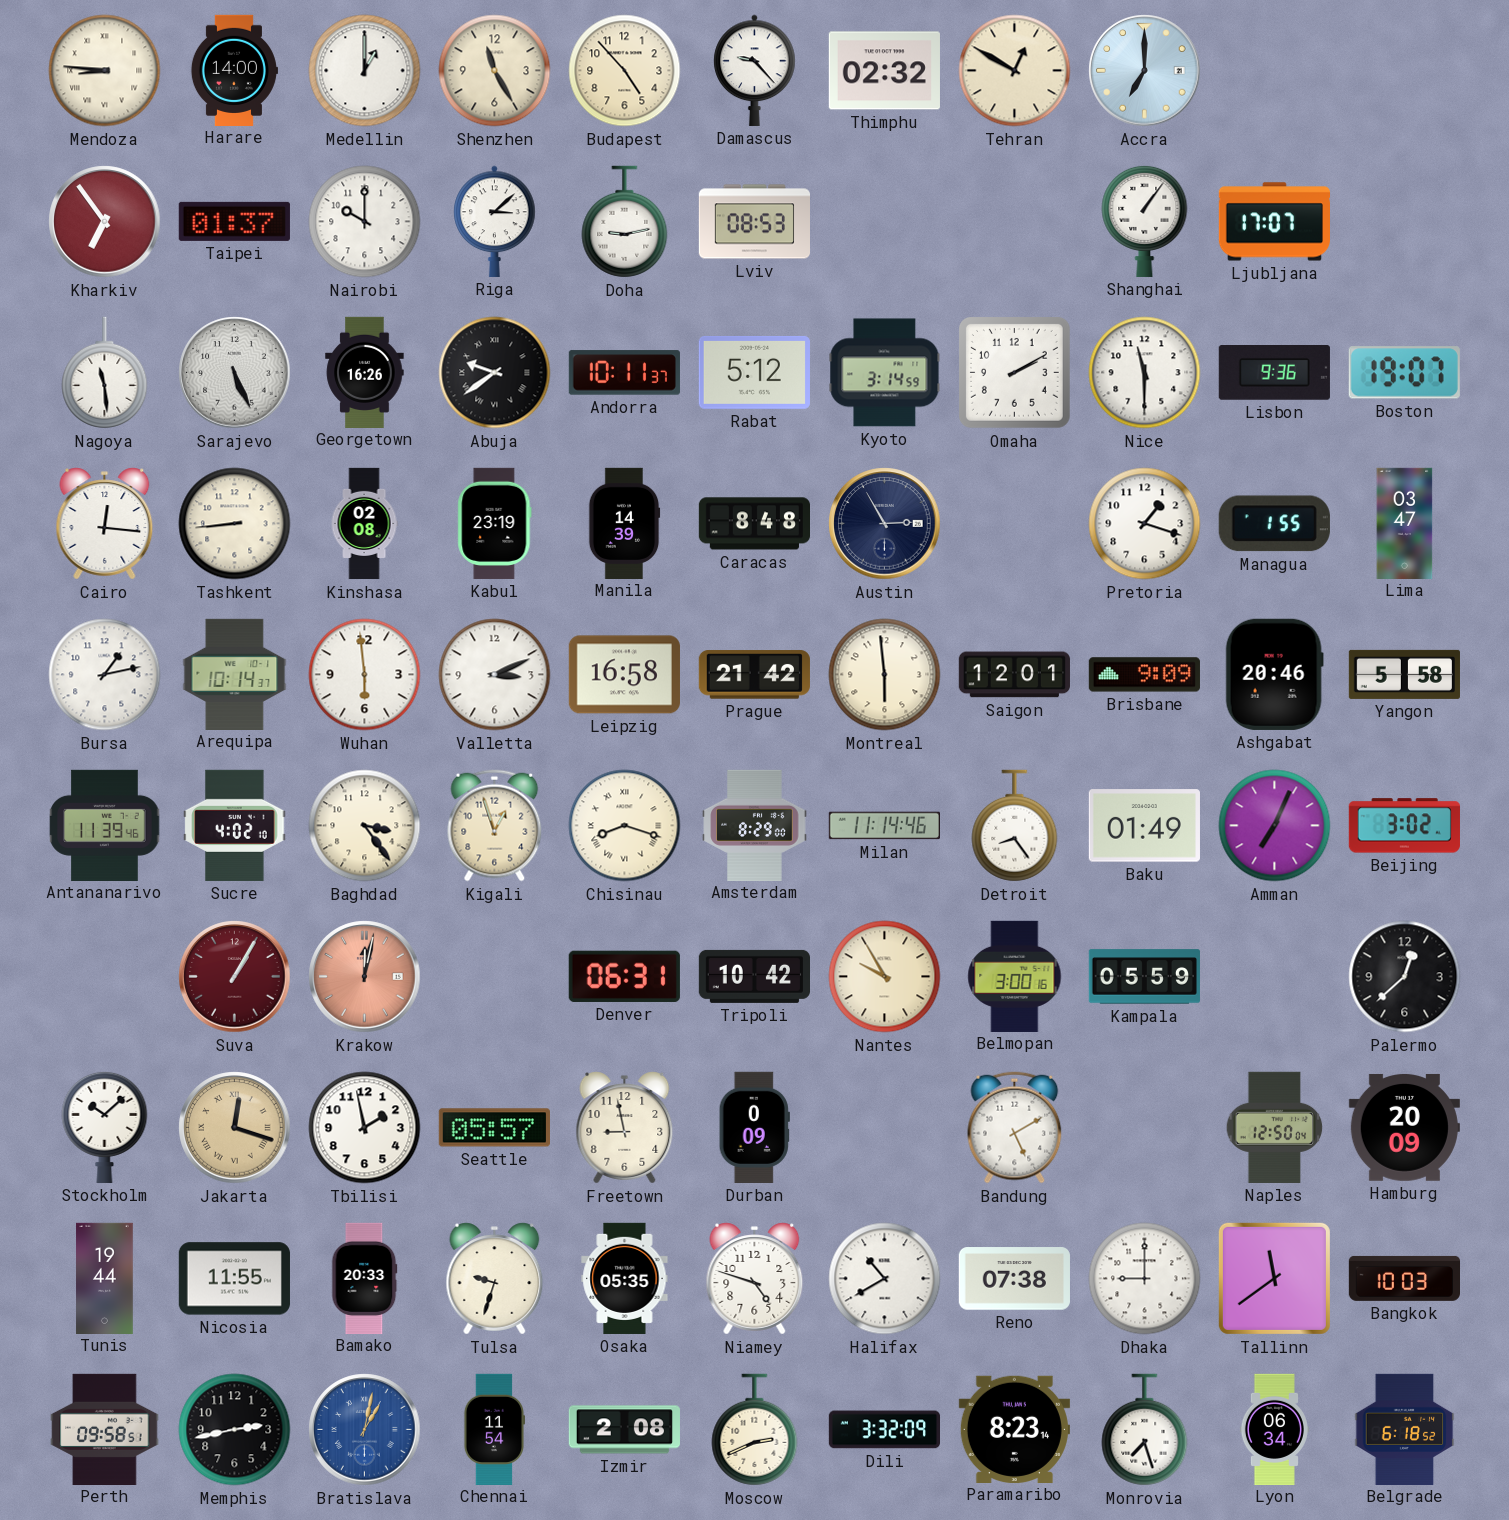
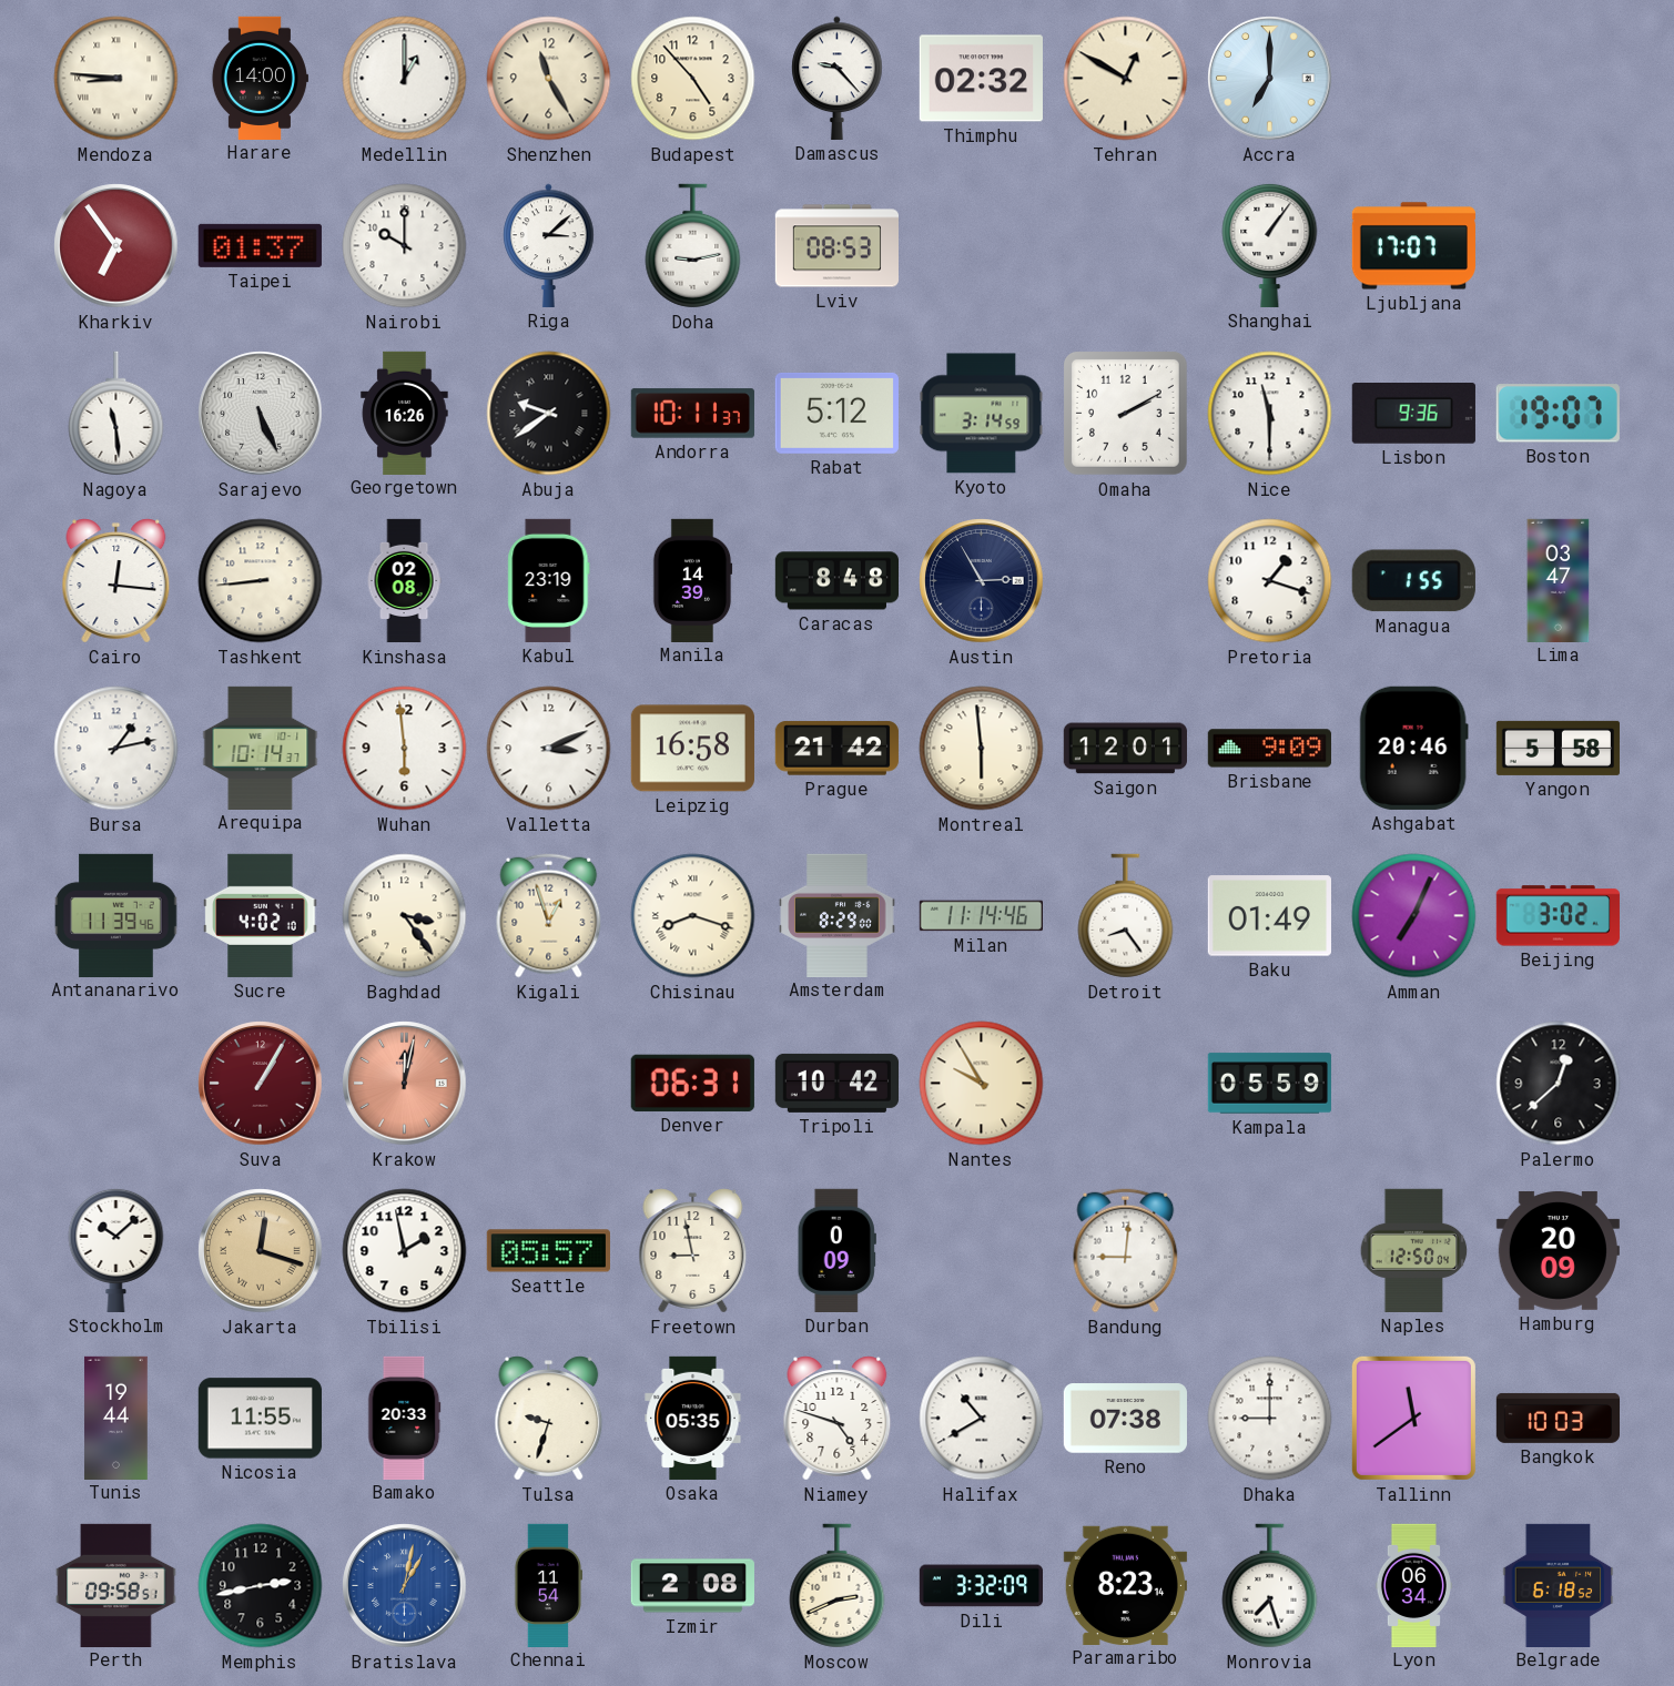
Belmopan: 3:00 -> none
Bandung: 5:10 -> 9:01
